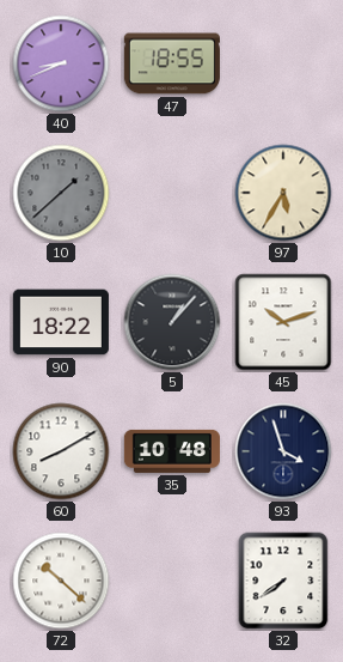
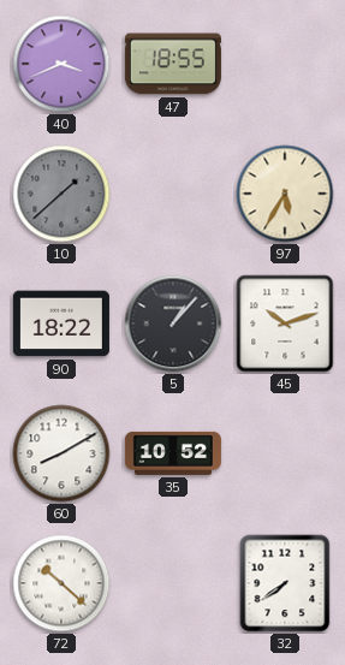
40: 8:41 -> 3:41
35: 10:48 -> 10:52
93: 3:57 -> none
